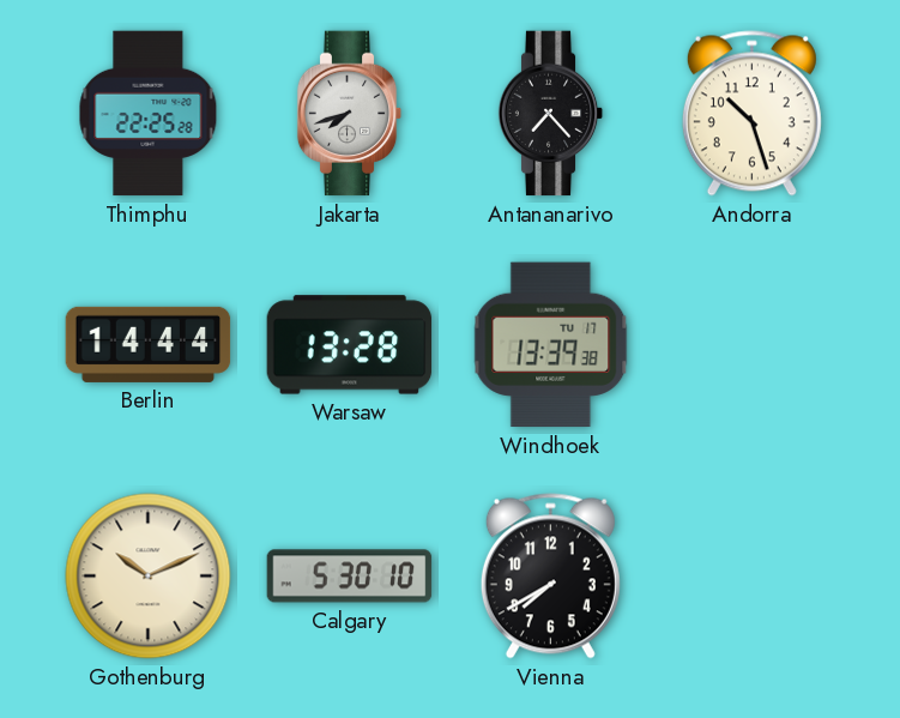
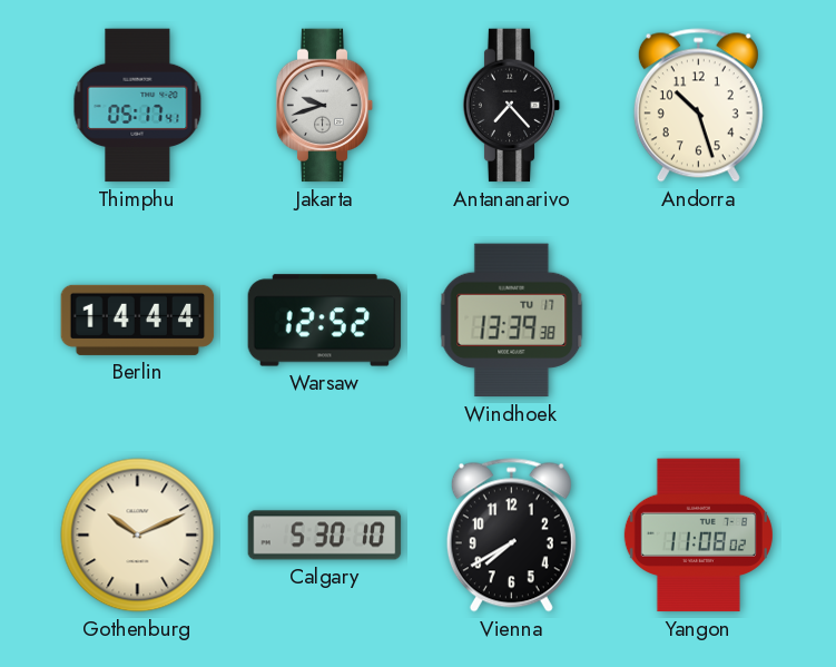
Thimphu: 22:25 -> 05:17
Jakarta: 7:42 -> 9:42
Warsaw: 13:28 -> 12:52
Yangon: none -> 11:08
